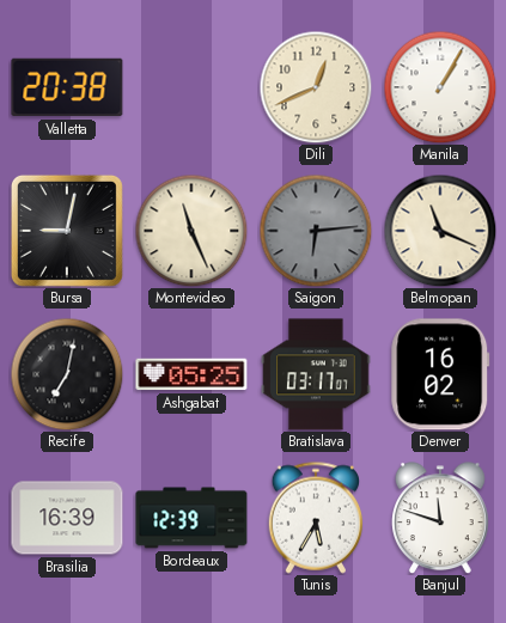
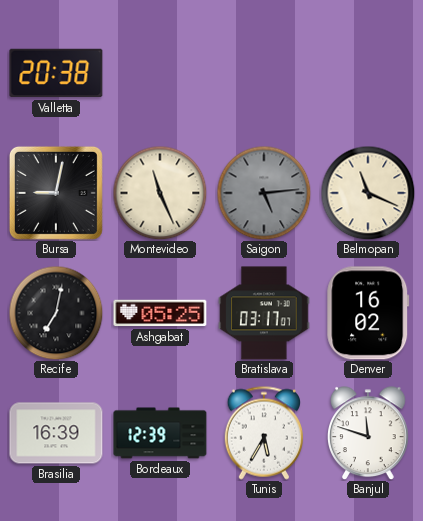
Dili: 12:41 -> none
Manila: 1:05 -> none
Saigon: 6:14 -> 5:14
